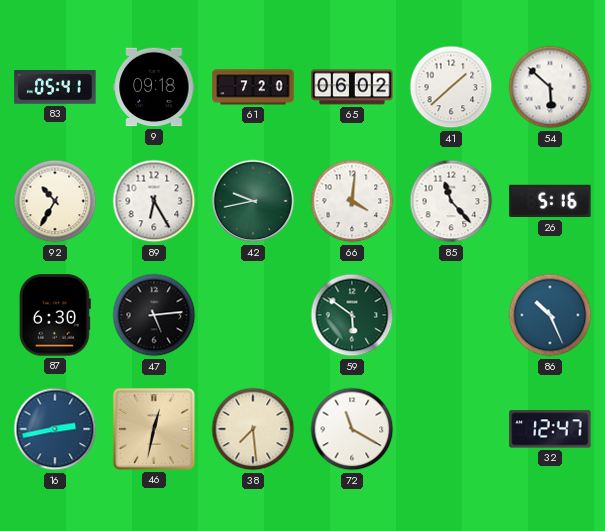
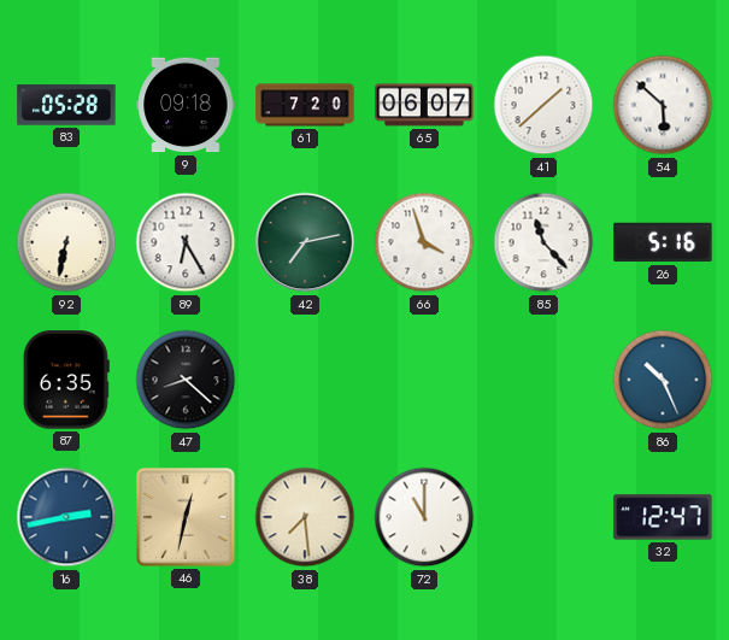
83: 05:41 -> 05:28
65: 06:02 -> 06:07
92: 10:35 -> 6:32
42: 9:43 -> 7:13
66: 4:01 -> 3:57
87: 6:30 -> 6:35
47: 5:14 -> 8:22
59: 5:51 -> none
72: 11:20 -> 11:00
